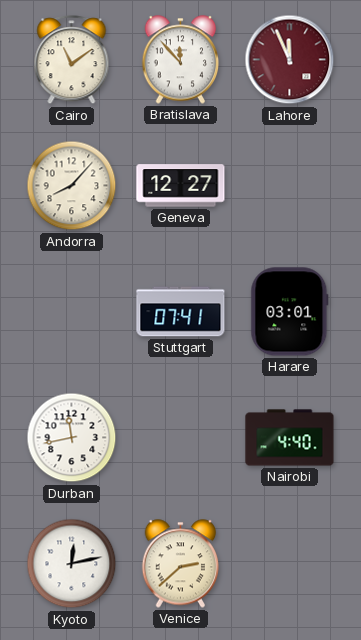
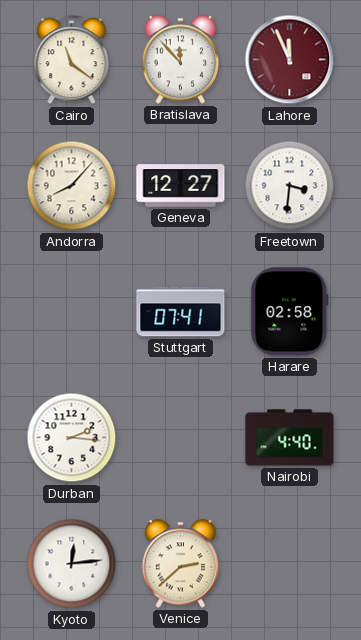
Cairo: 11:09 -> 11:21
Freetown: none -> 3:31
Harare: 03:01 -> 02:58
Durban: 11:43 -> 2:16
Kyoto: 12:13 -> 12:14
